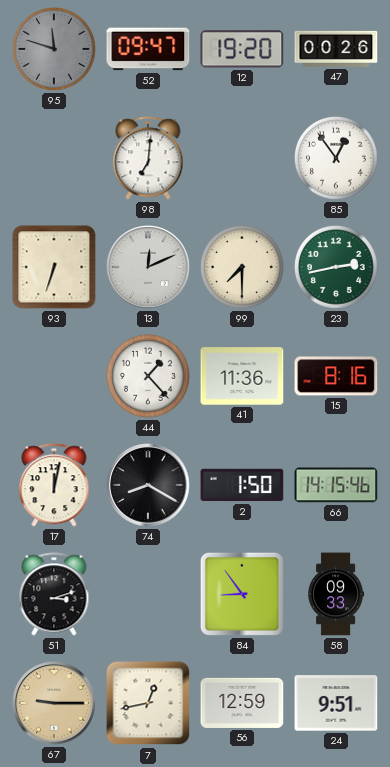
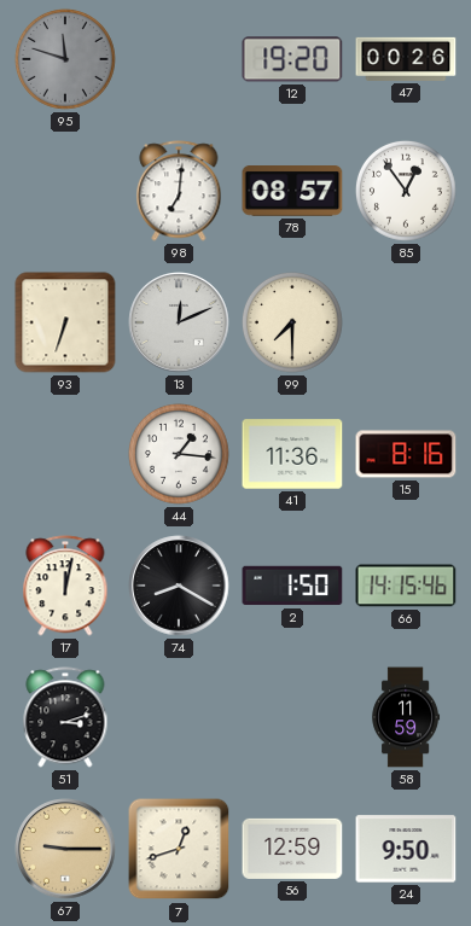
52: 09:47 -> none
78: none -> 08:57
23: 2:43 -> none
44: 1:23 -> 1:16
84: 8:54 -> none
58: 09:33 -> 11:59
7: 12:43 -> 12:42
24: 9:51 -> 9:50
